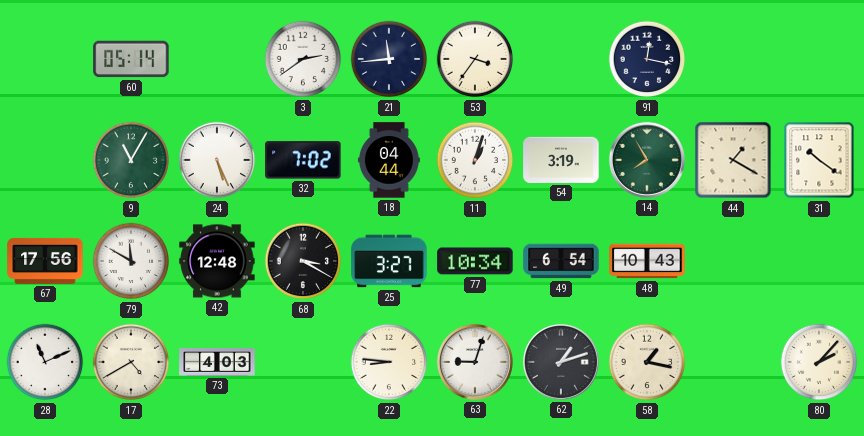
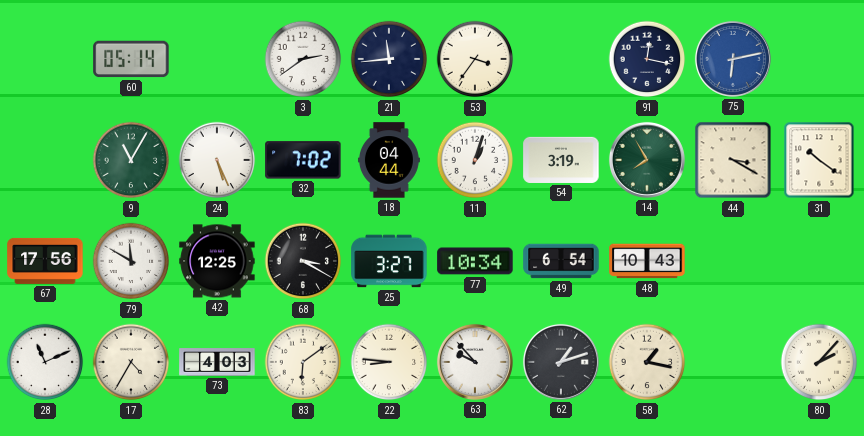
75: none -> 6:13
44: 1:20 -> 3:20
42: 12:48 -> 12:25
17: 4:40 -> 4:35
83: none -> 6:09
63: 9:03 -> 9:53
